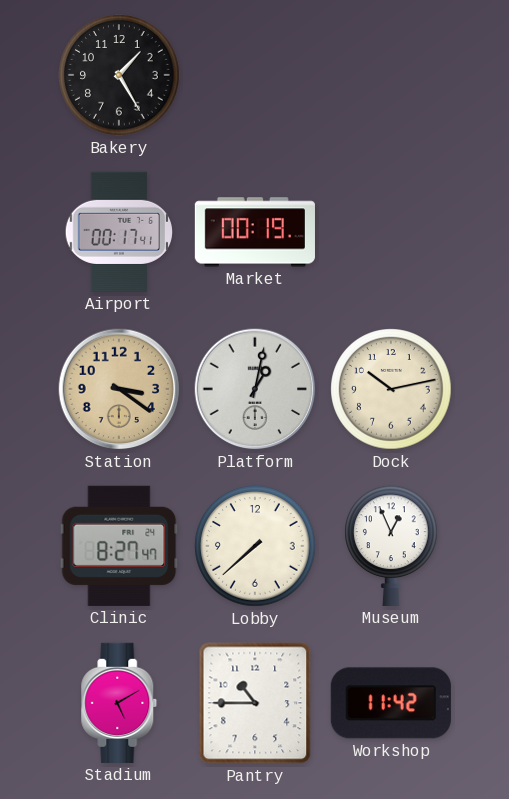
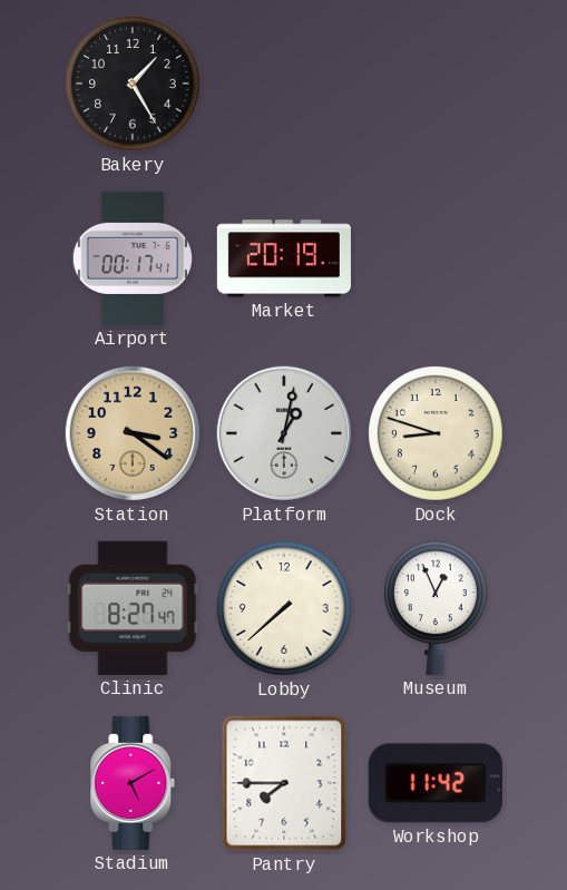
Market: 00:19 -> 20:19
Dock: 10:13 -> 8:48
Pantry: 10:45 -> 7:45
